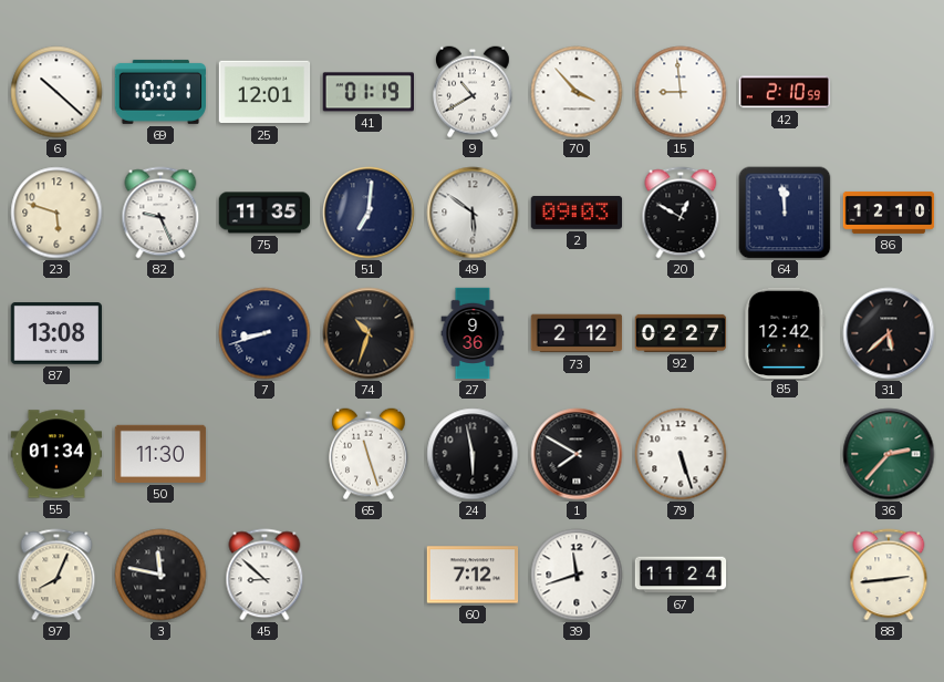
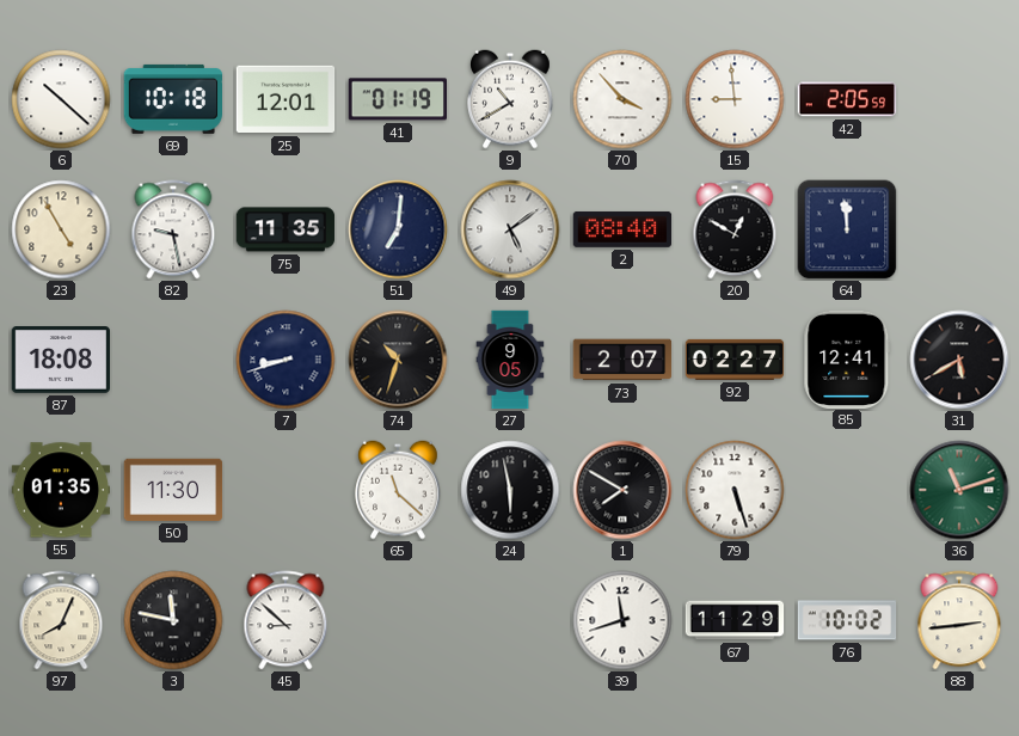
69: 10:01 -> 10:18
42: 2:10 -> 2:05
23: 5:48 -> 4:55
82: 9:26 -> 9:28
49: 5:51 -> 5:09
2: 09:03 -> 08:40
86: 12:10 -> none
87: 13:08 -> 18:08
27: 9:36 -> 9:05
73: 2:12 -> 2:07
85: 12:42 -> 12:41
31: 5:38 -> 5:40
55: 01:34 -> 01:35
65: 11:27 -> 11:22
36: 2:37 -> 11:12
60: 7:12 -> none
67: 11:24 -> 11:29
76: none -> 10:02
